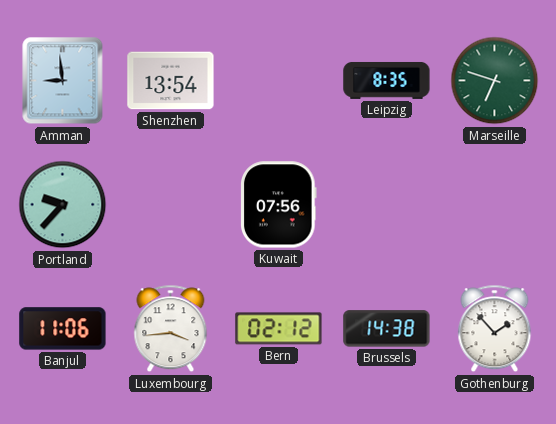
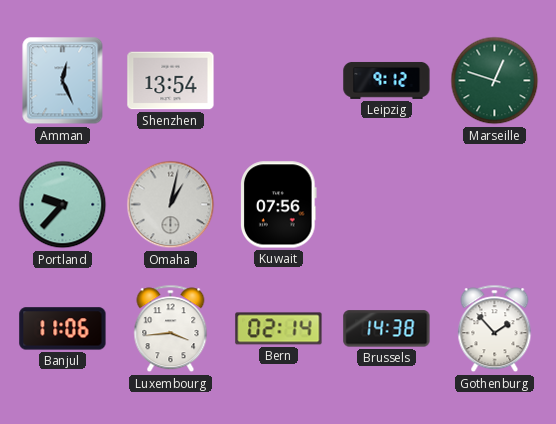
Amman: 8:59 -> 12:26
Leipzig: 8:35 -> 9:12
Marseille: 6:48 -> 12:48
Omaha: none -> 1:02
Bern: 02:12 -> 02:14
